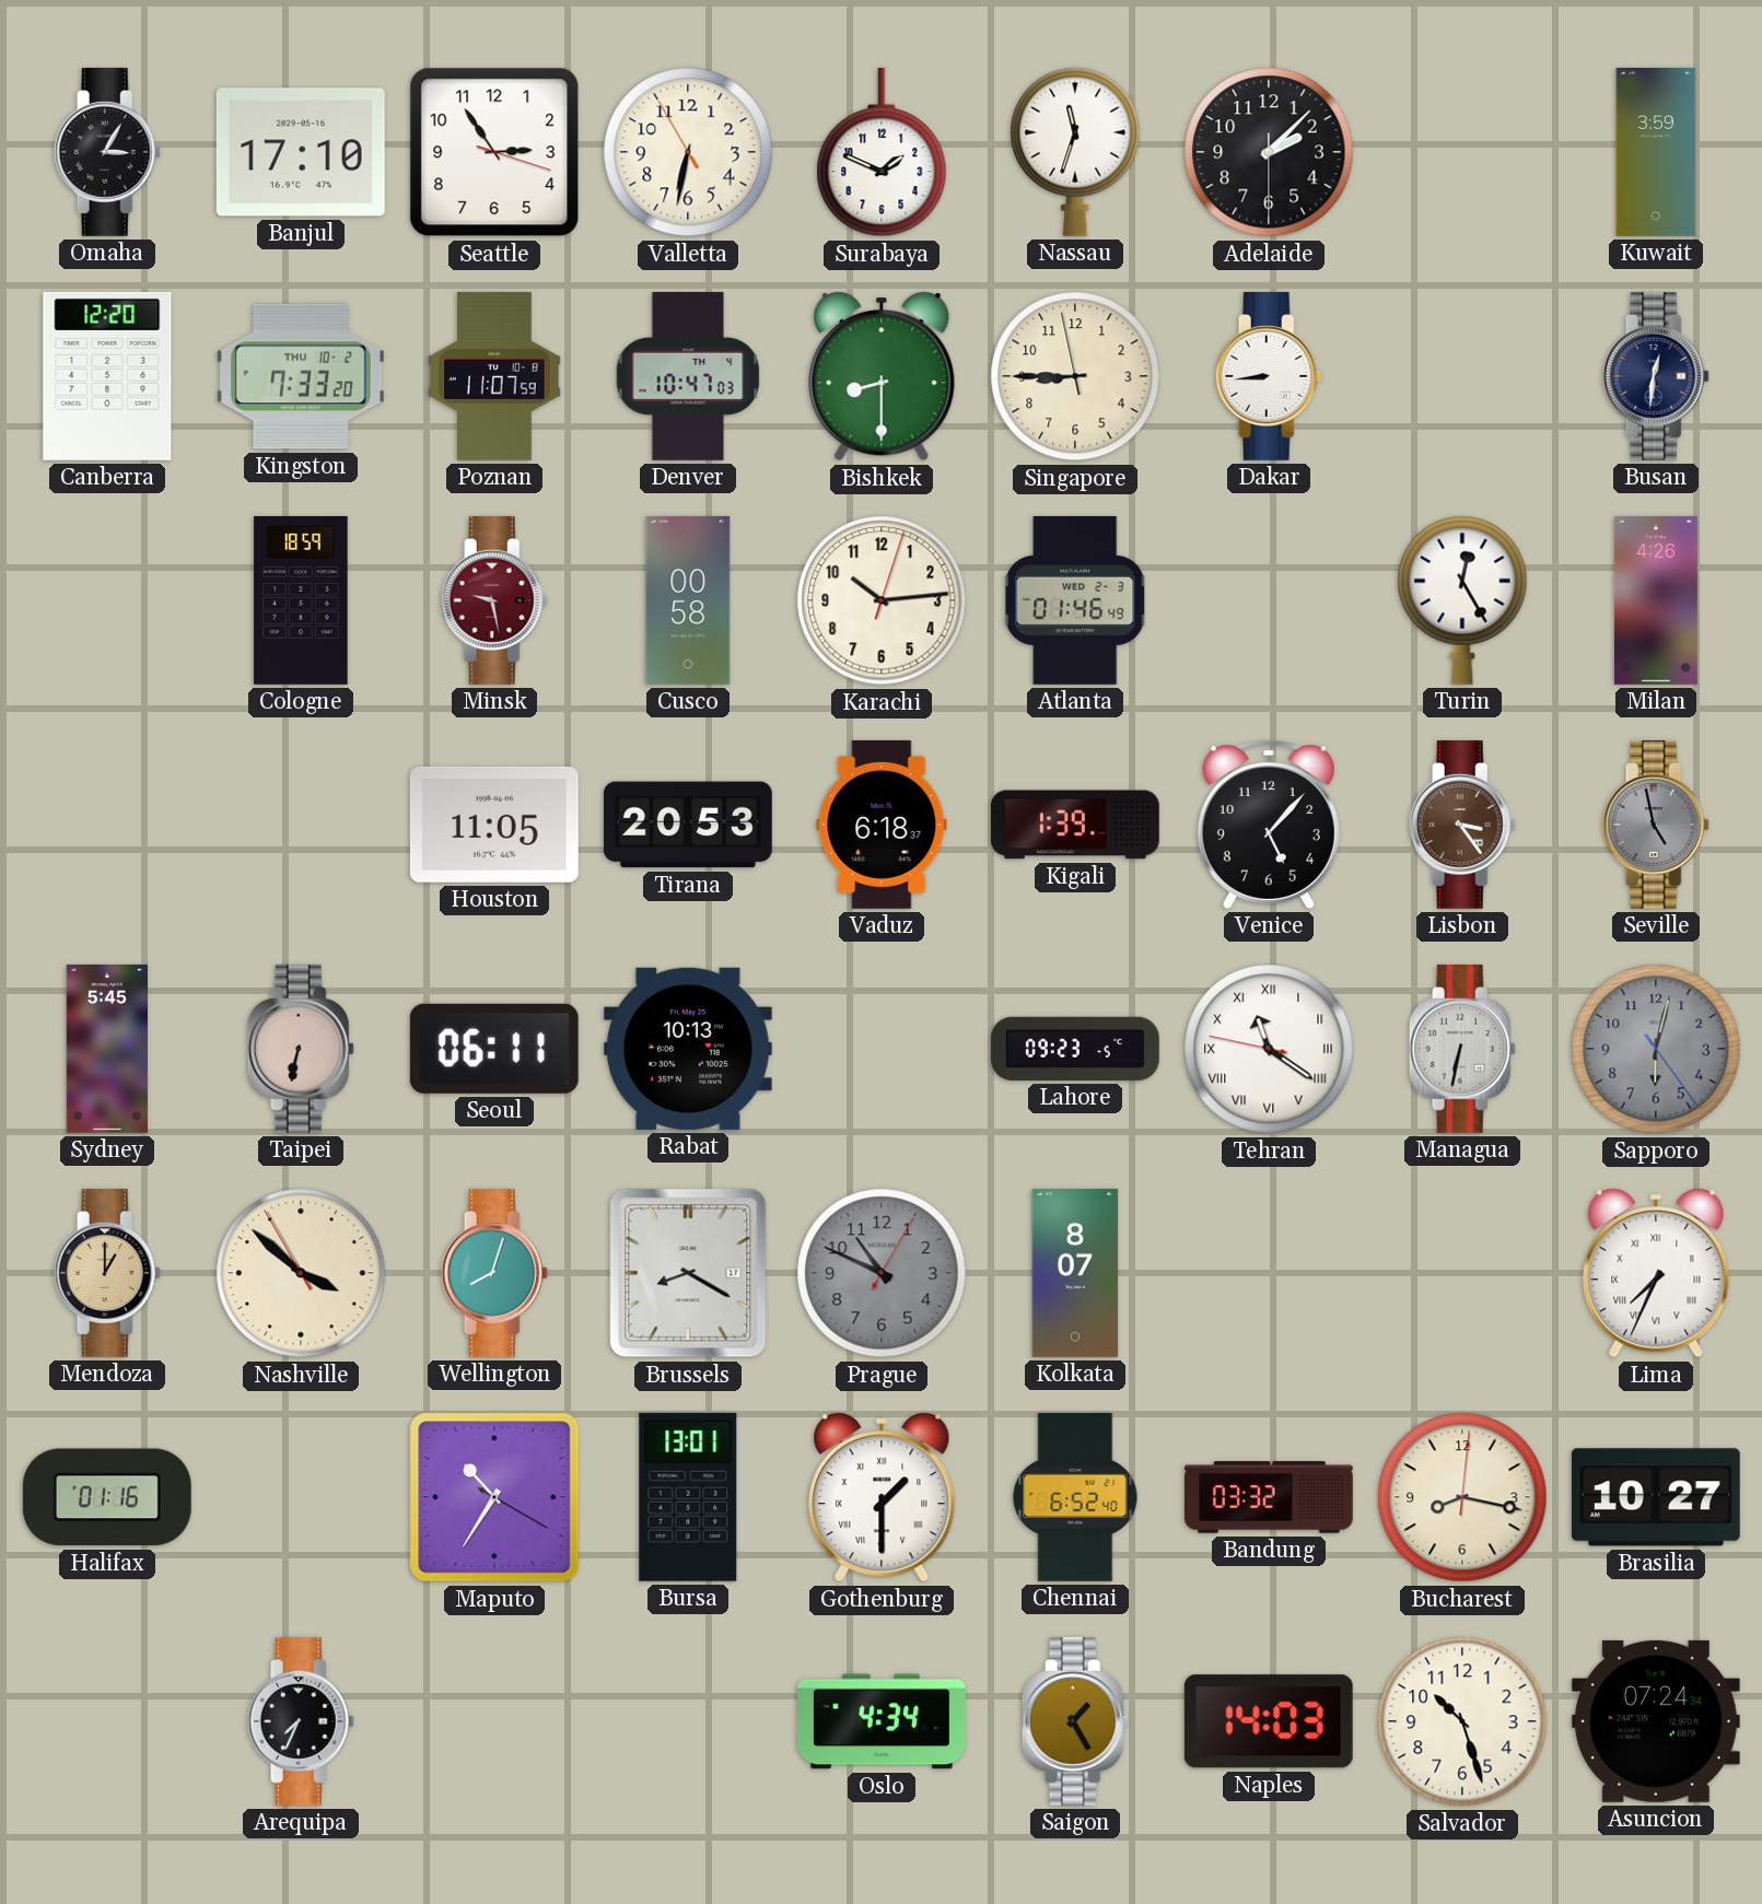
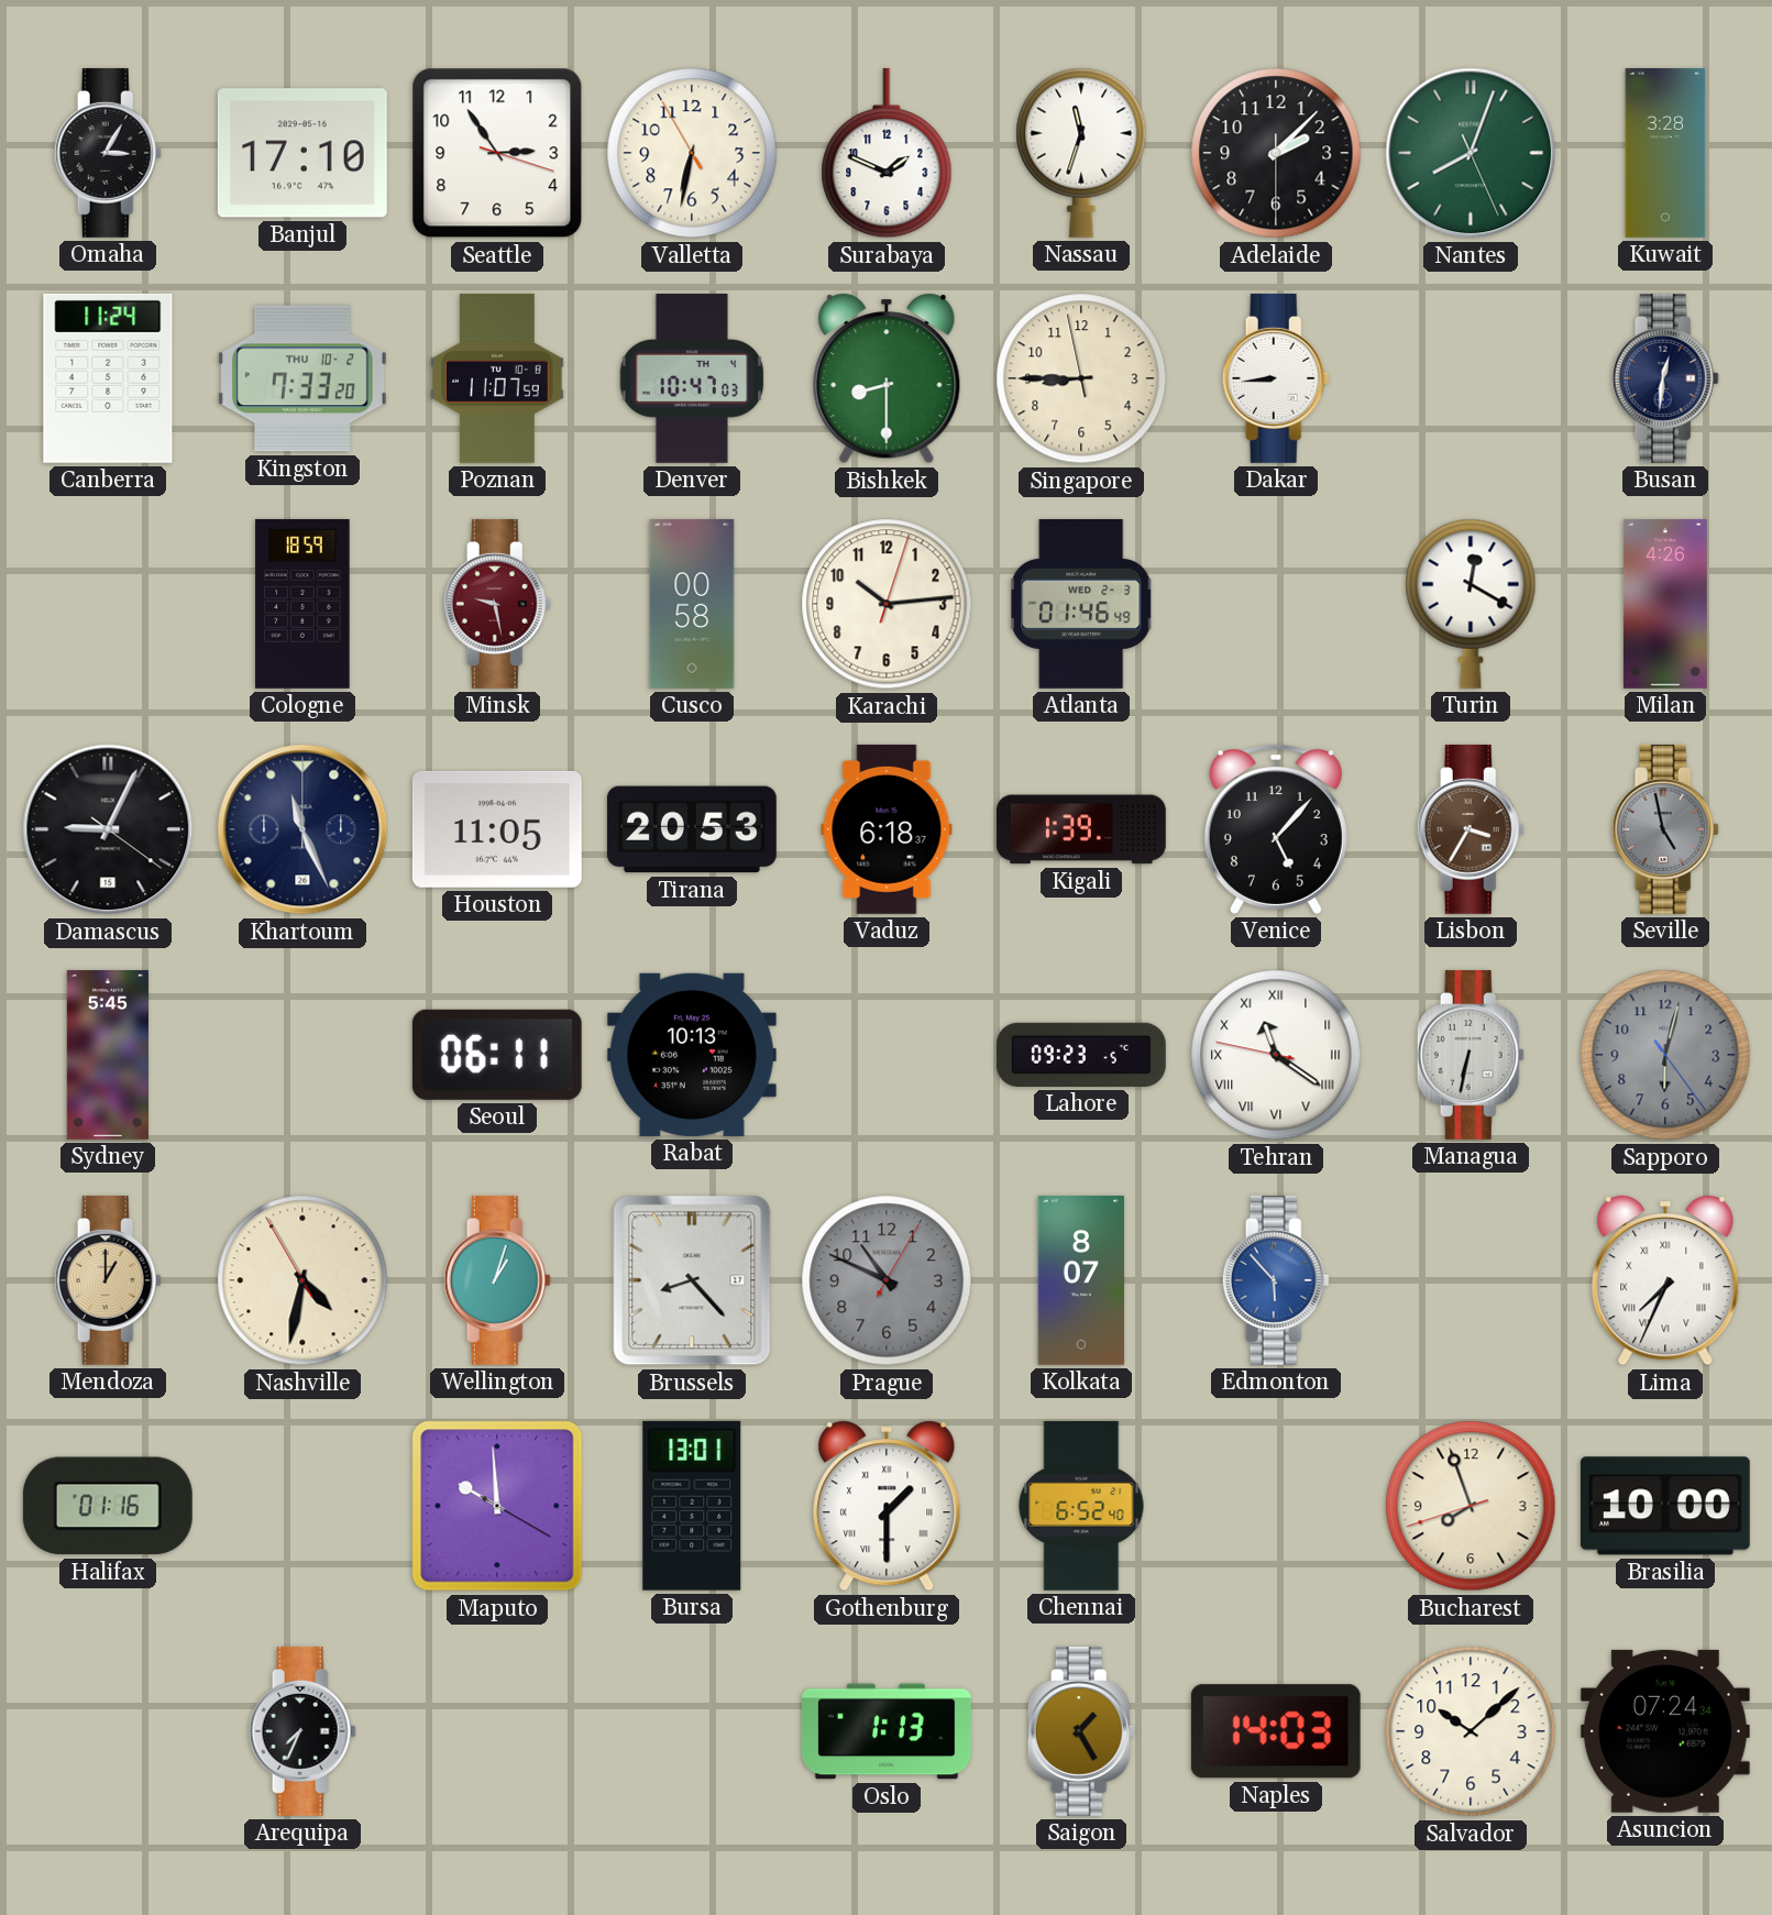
Nantes: none -> 8:03
Kuwait: 3:59 -> 3:28
Canberra: 12:20 -> 11:24
Turin: 12:25 -> 12:20
Damascus: none -> 9:04
Khartoum: none -> 11:26
Lisbon: 3:24 -> 3:35
Taipei: 6:32 -> none
Nashville: 3:51 -> 4:31
Wellington: 8:03 -> 1:03
Brussels: 8:20 -> 8:23
Edmonton: none -> 5:53
Maputo: 10:35 -> 9:59
Bandung: 03:32 -> none
Bucharest: 8:17 -> 7:56
Brasilia: 10:27 -> 10:00
Oslo: 4:34 -> 1:13
Salvador: 10:27 -> 10:08
